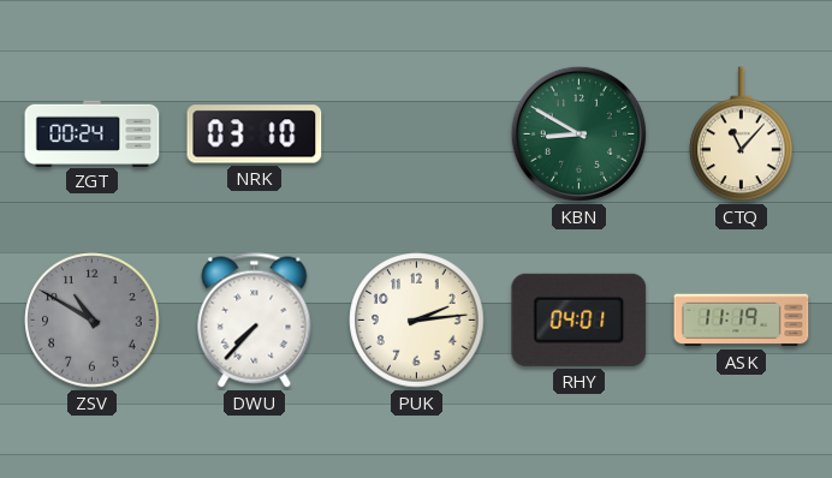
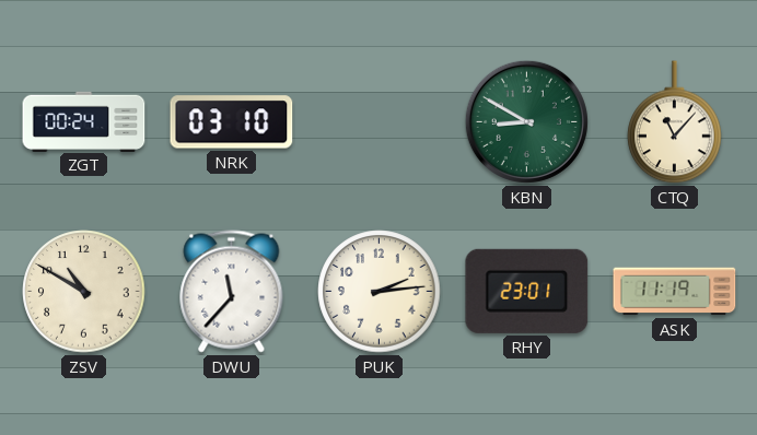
ZSV dial: grey -> cream
DWU: 7:37 -> 11:37
RHY: 04:01 -> 23:01
